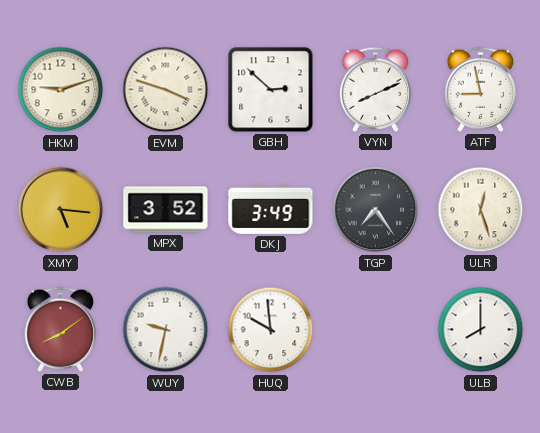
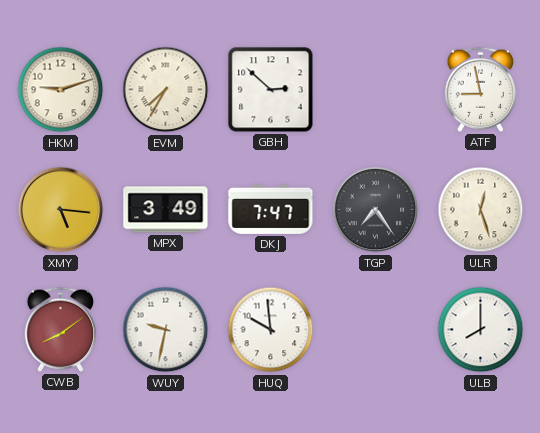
EVM: 3:48 -> 7:35
VYN: 8:11 -> none
MPX: 3:52 -> 3:49
DKJ: 3:49 -> 7:47
